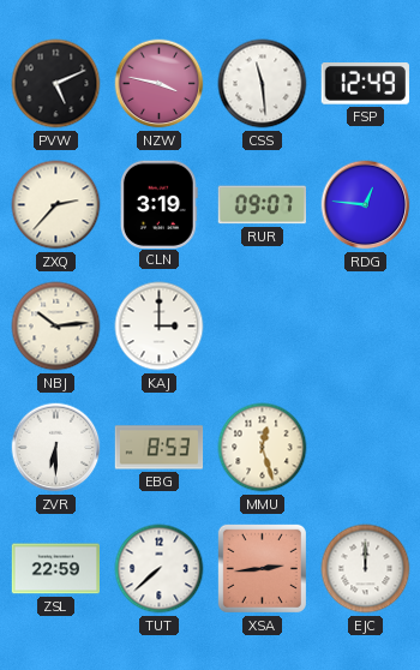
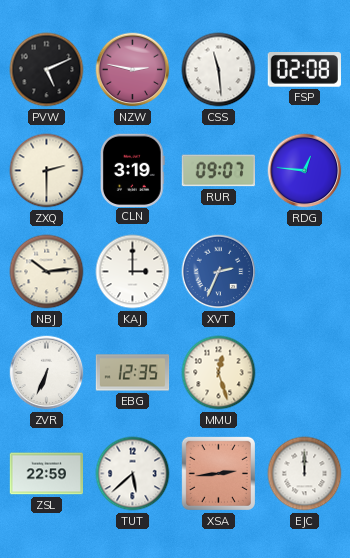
NZW: 3:47 -> 2:47
FSP: 12:49 -> 02:08
ZXQ: 2:37 -> 2:30
XVT: none -> 2:34
ZVR: 6:30 -> 6:34
EBG: 8:53 -> 12:35
TUT: 7:38 -> 5:38
